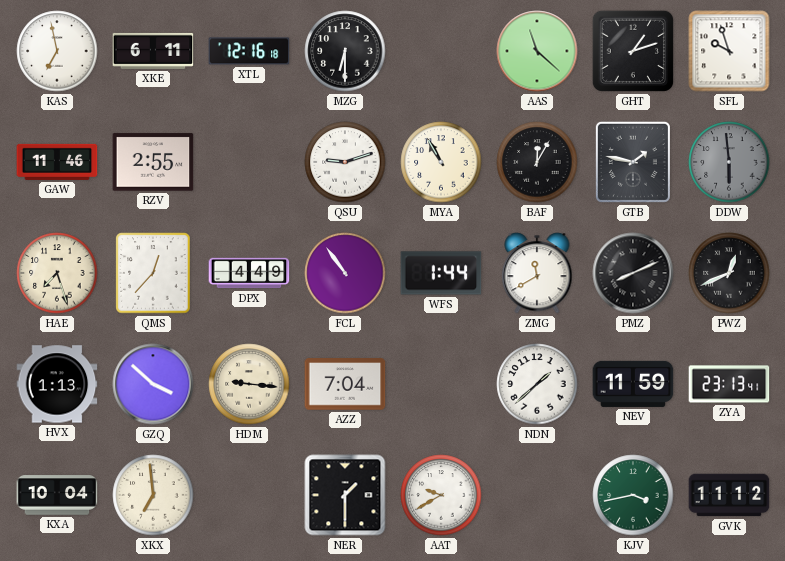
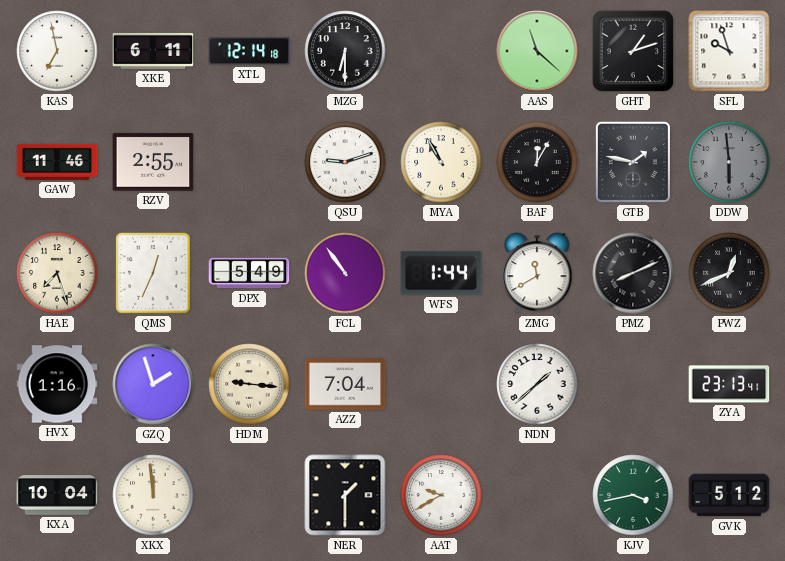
XTL: 12:16 -> 12:14
QMS: 12:37 -> 12:34
DPX: 4:49 -> 5:49
HVX: 1:13 -> 1:16
GZQ: 3:52 -> 1:57
NEV: 11:59 -> none
XKX: 6:59 -> 11:59
GVK: 11:12 -> 5:12
